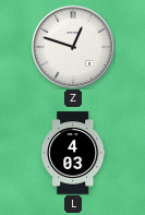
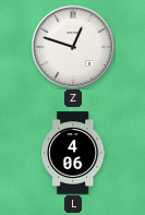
L: 4:03 -> 4:06
